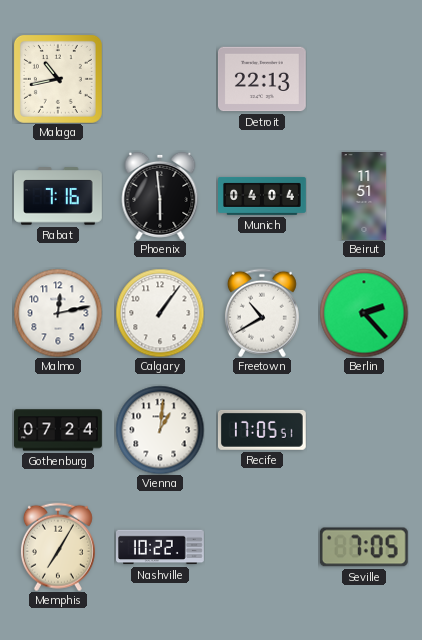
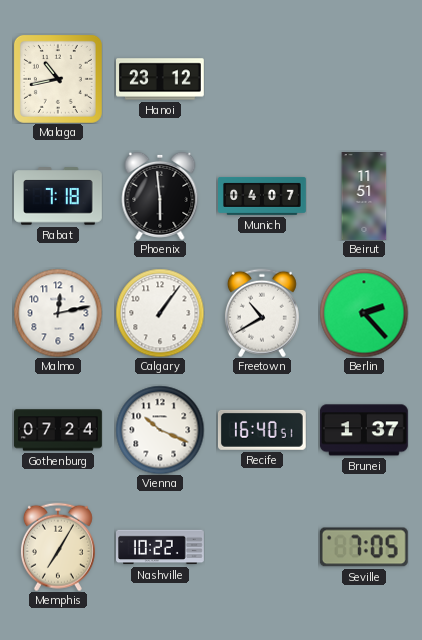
Hanoi: none -> 23:12
Detroit: 22:13 -> none
Rabat: 7:16 -> 7:18
Munich: 04:04 -> 04:07
Vienna: 1:01 -> 10:19
Recife: 17:05 -> 16:40
Brunei: none -> 1:37
